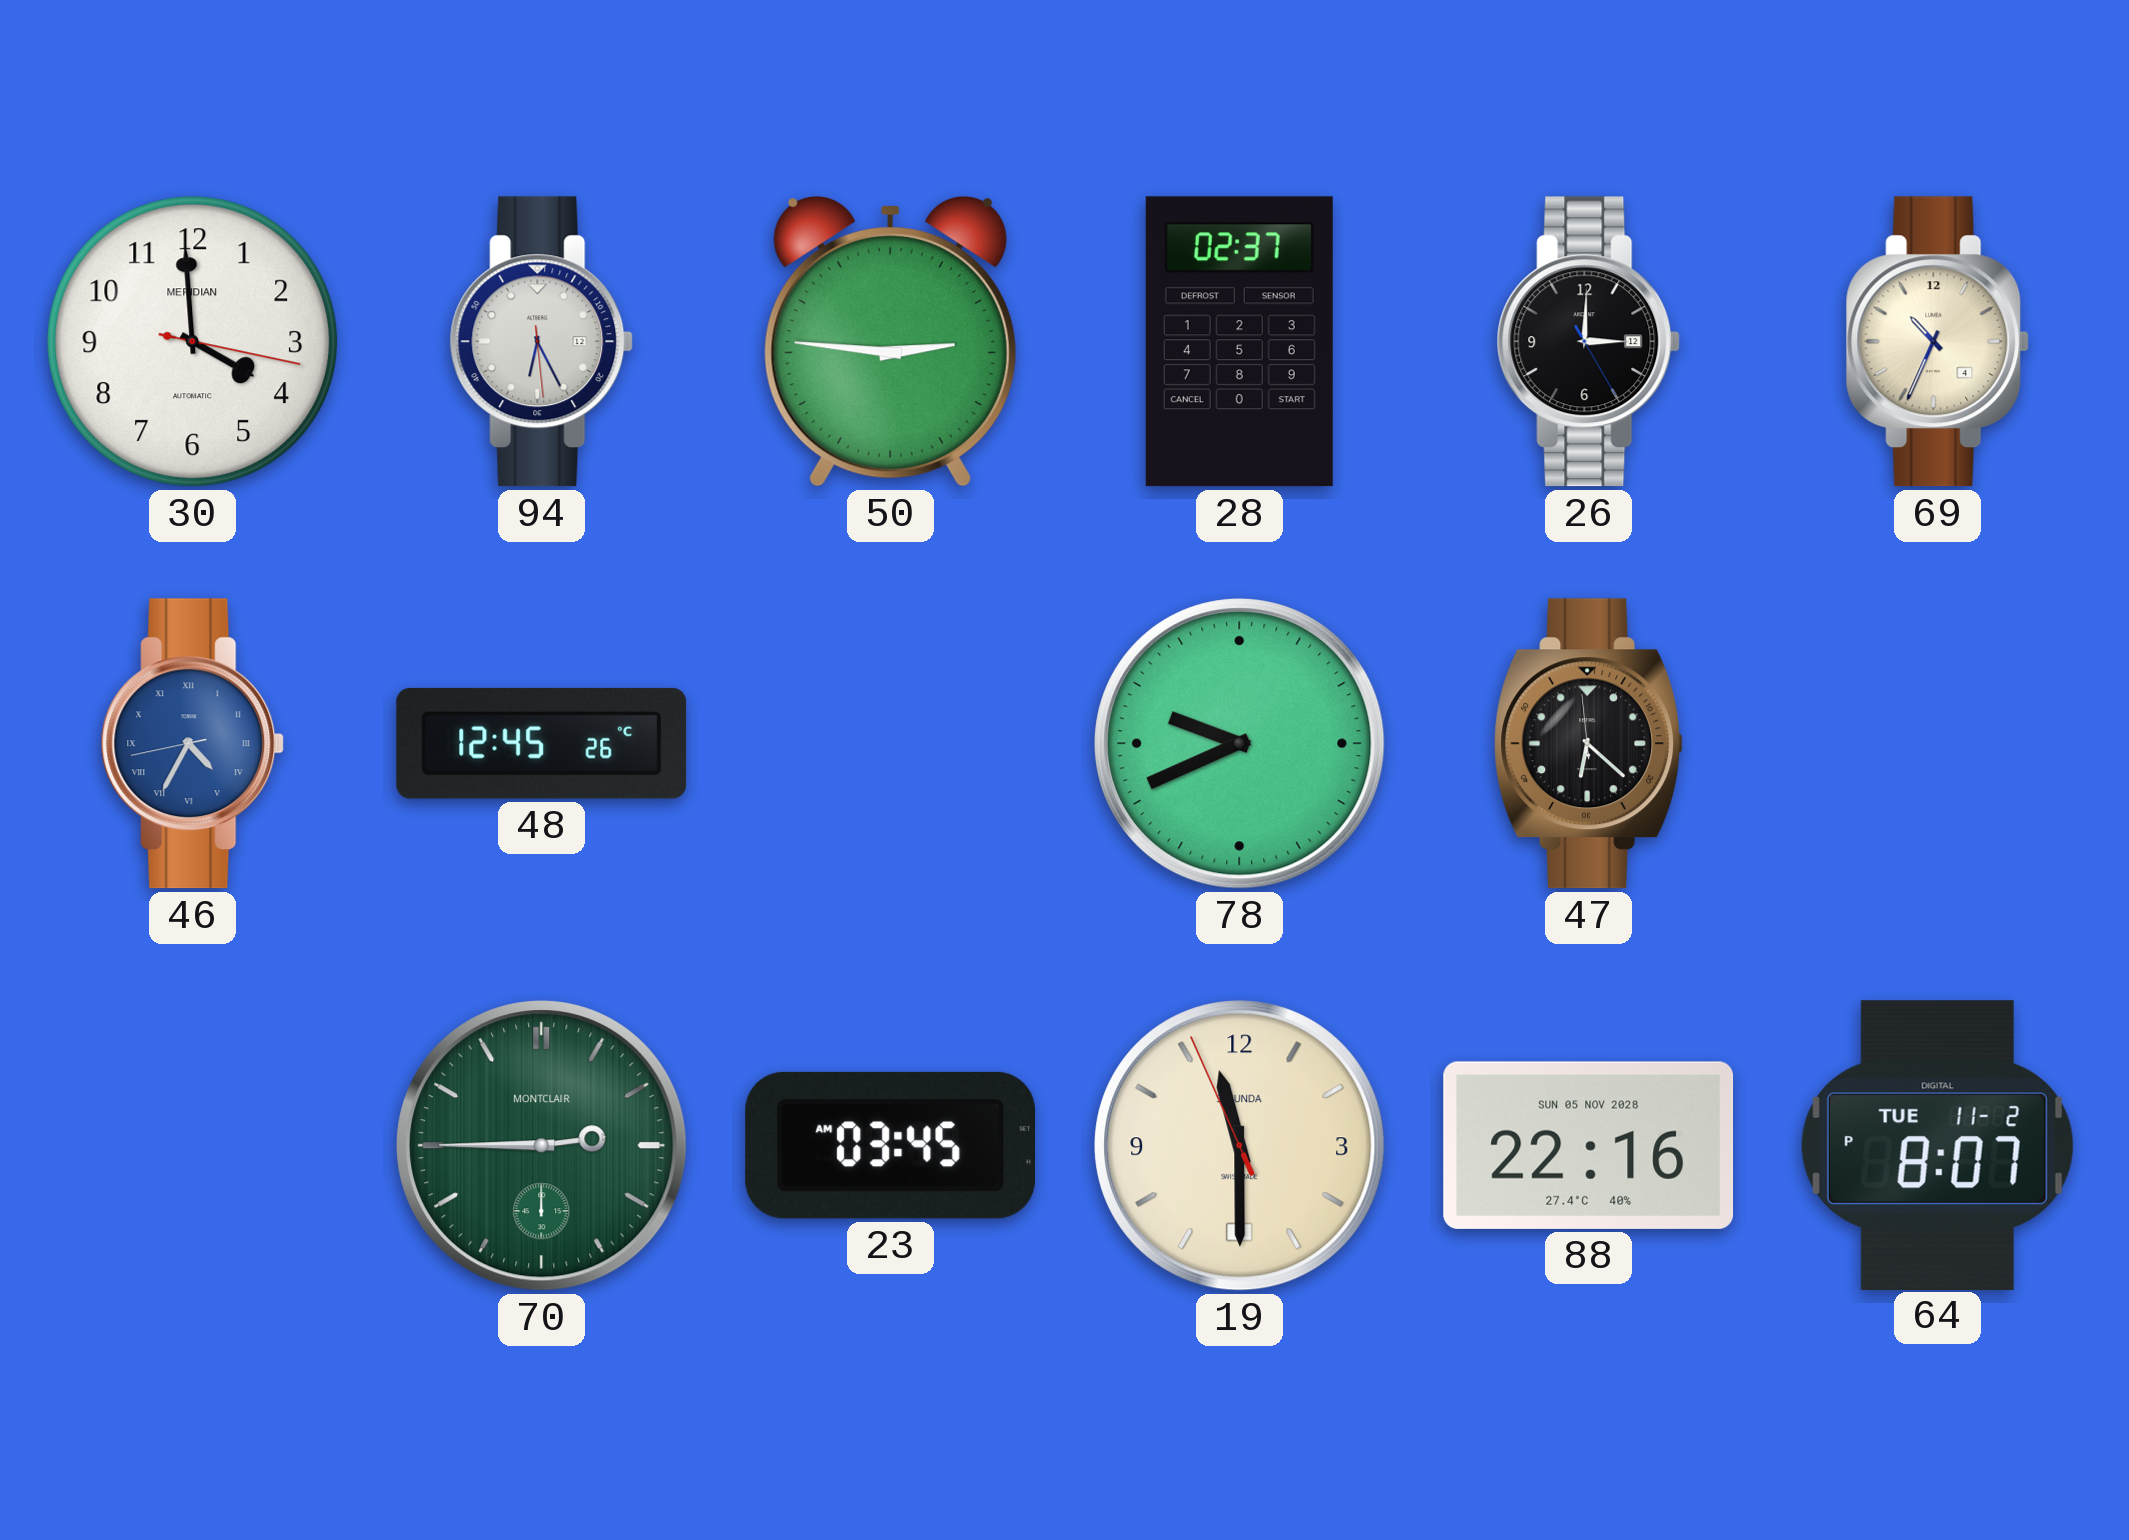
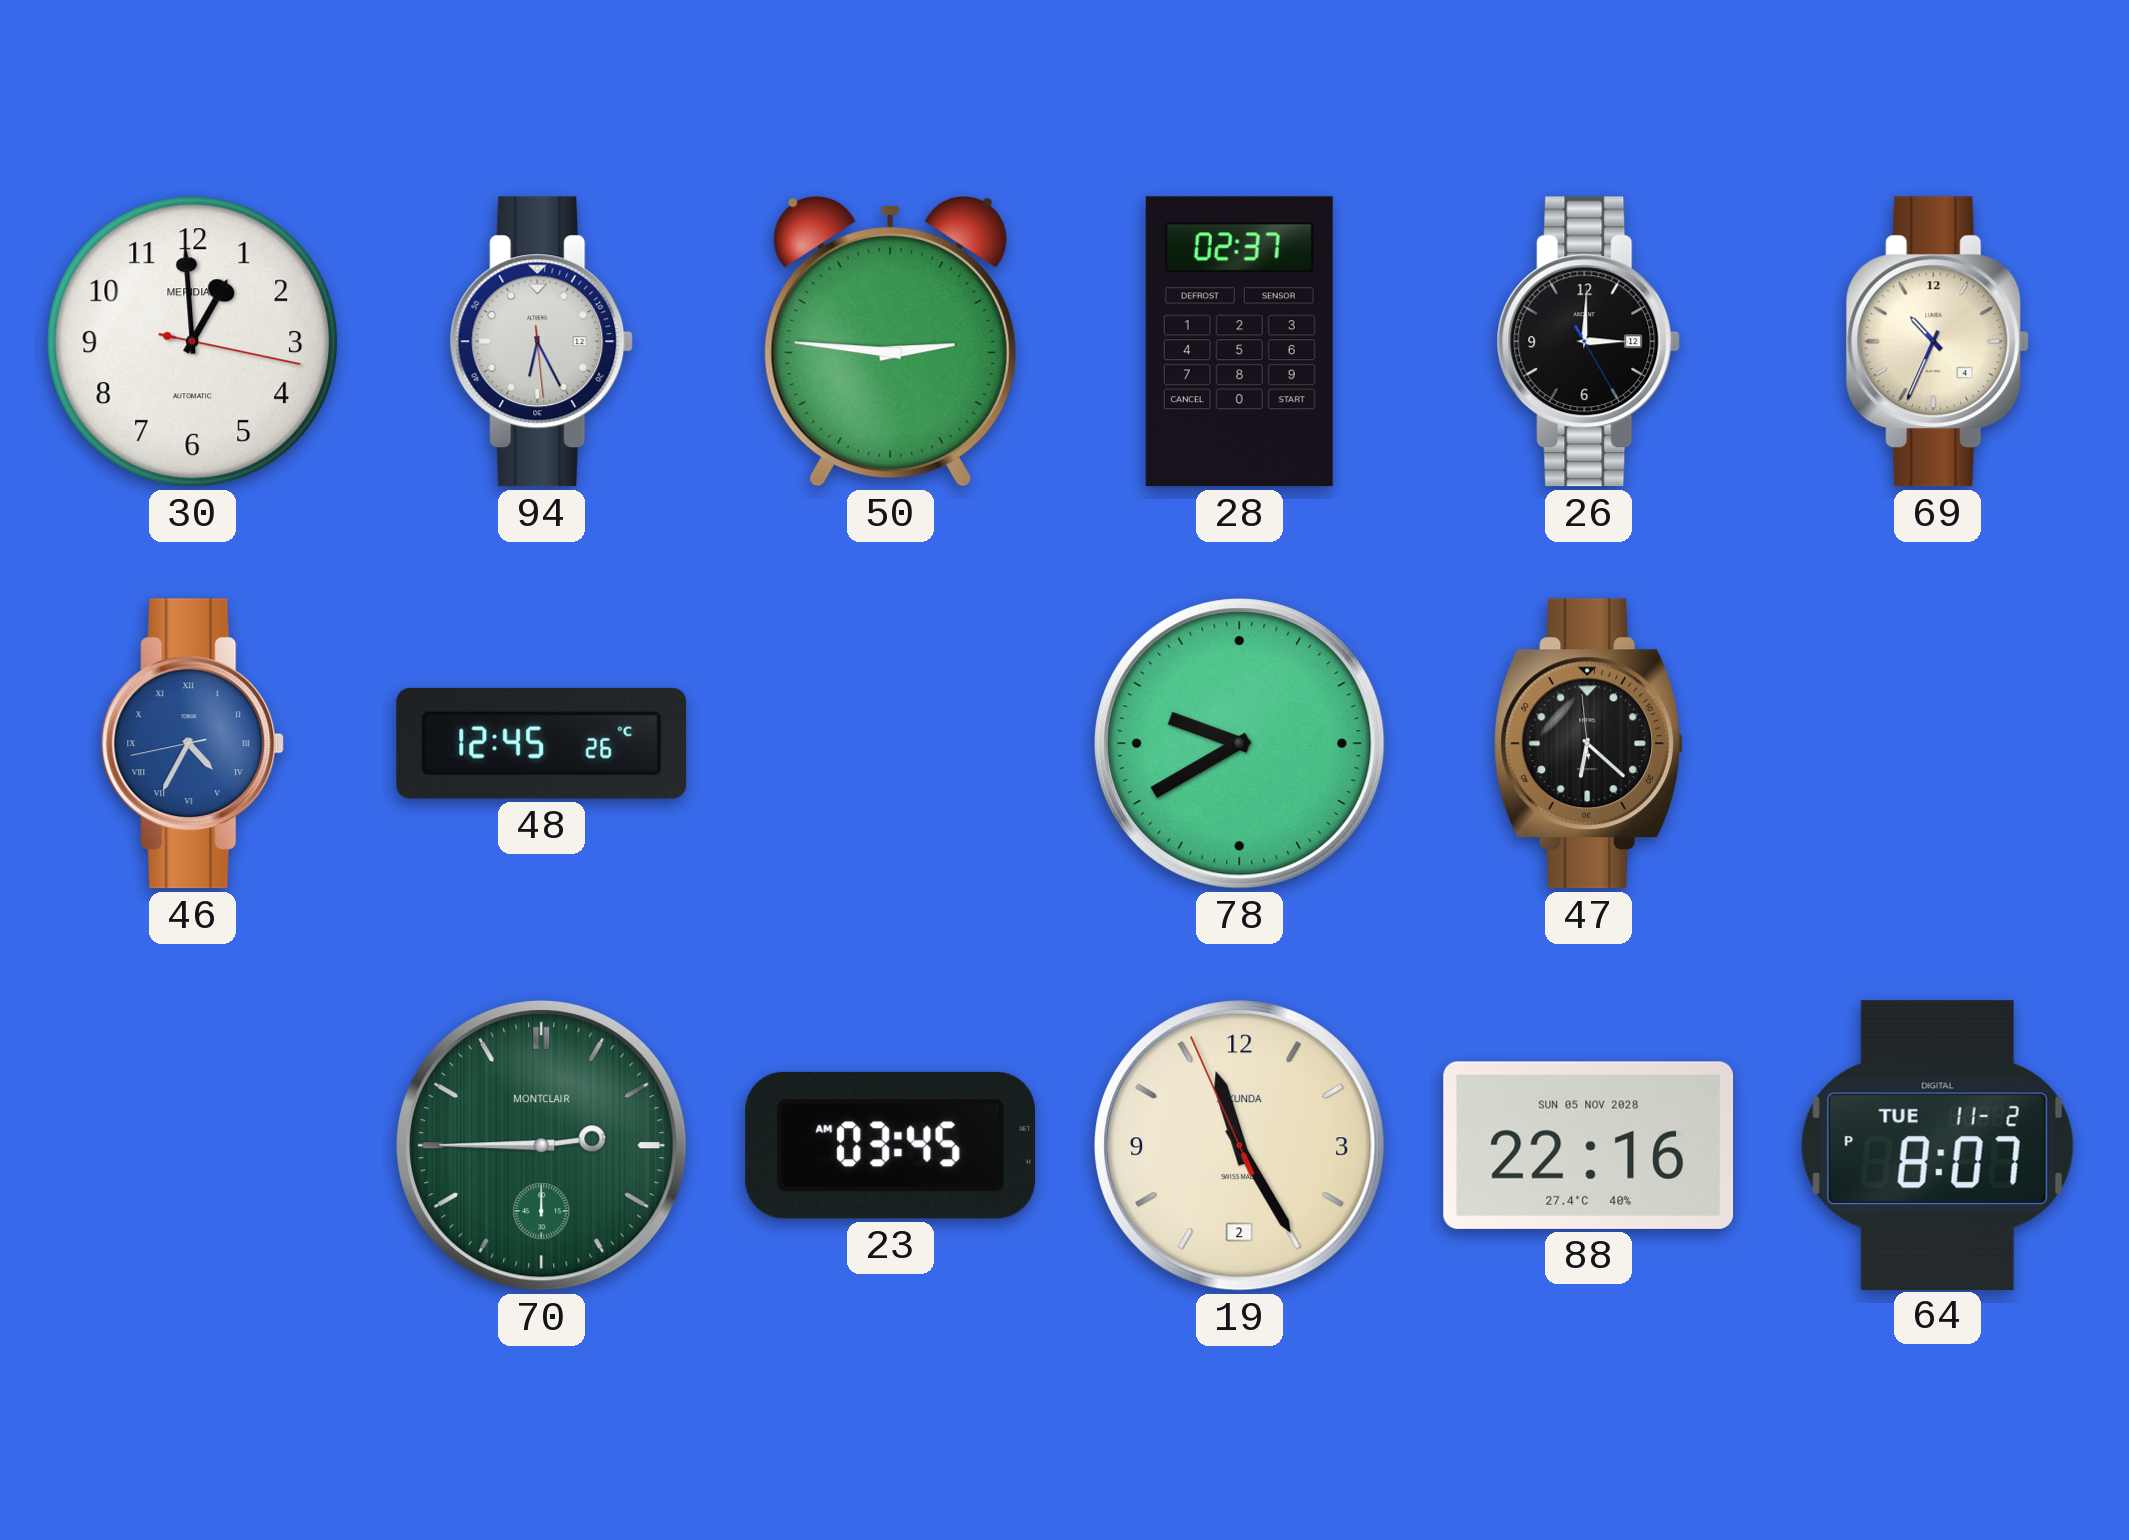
30: 3:59 -> 12:59
78: 9:41 -> 9:40
19: 11:29 -> 11:24
